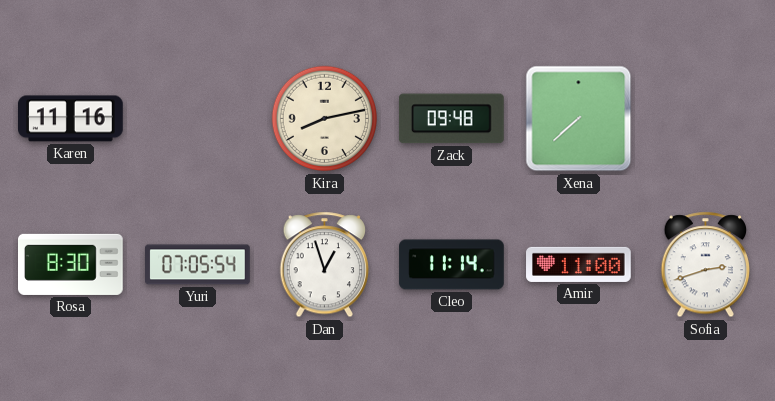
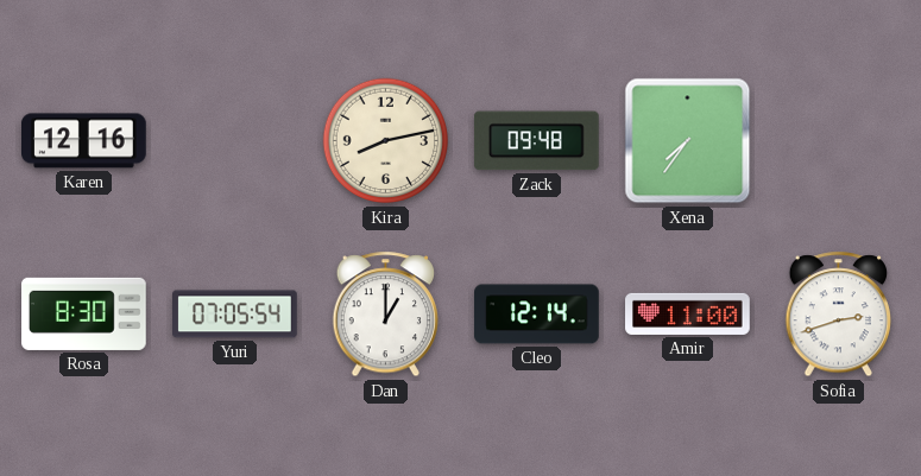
Karen: 11:16 -> 12:16
Xena: 7:38 -> 7:36
Dan: 12:57 -> 1:00
Cleo: 11:14 -> 12:14
